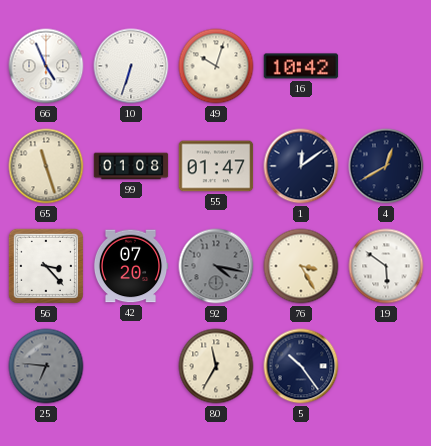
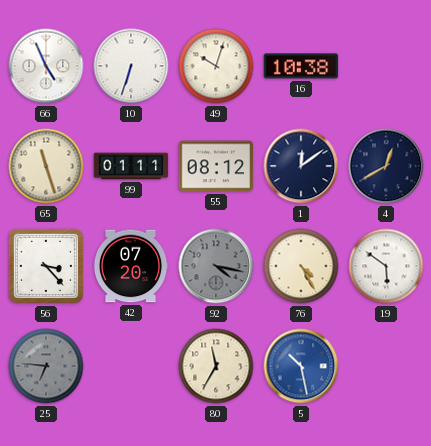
16: 10:42 -> 10:38
99: 01:08 -> 01:11
55: 01:47 -> 08:12
76: 3:25 -> 4:25
5: 10:24 -> 10:28
5 dial: navy -> blue
